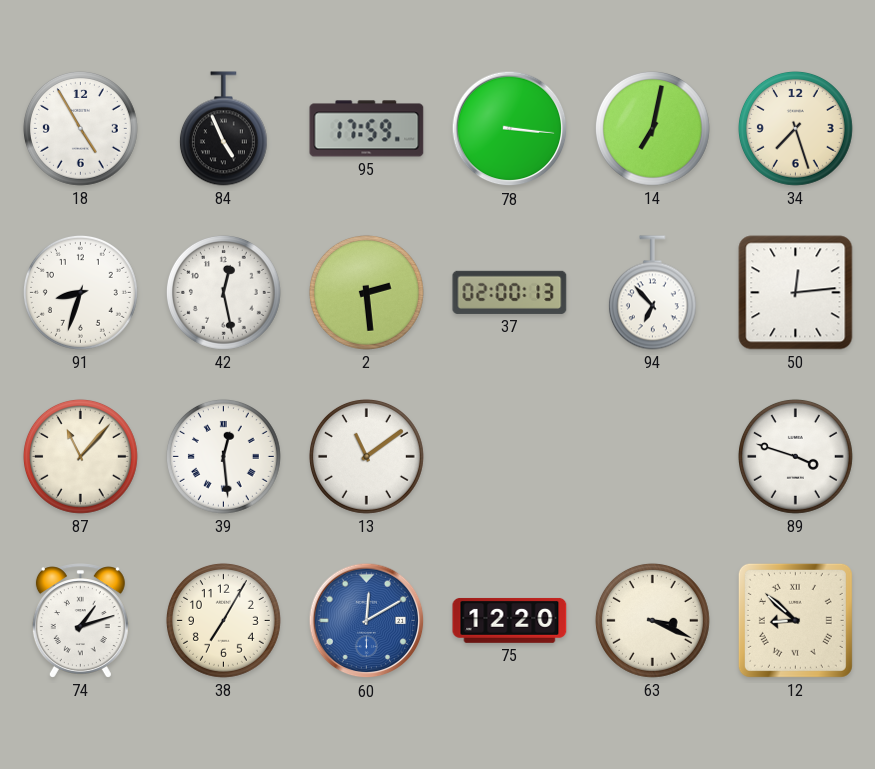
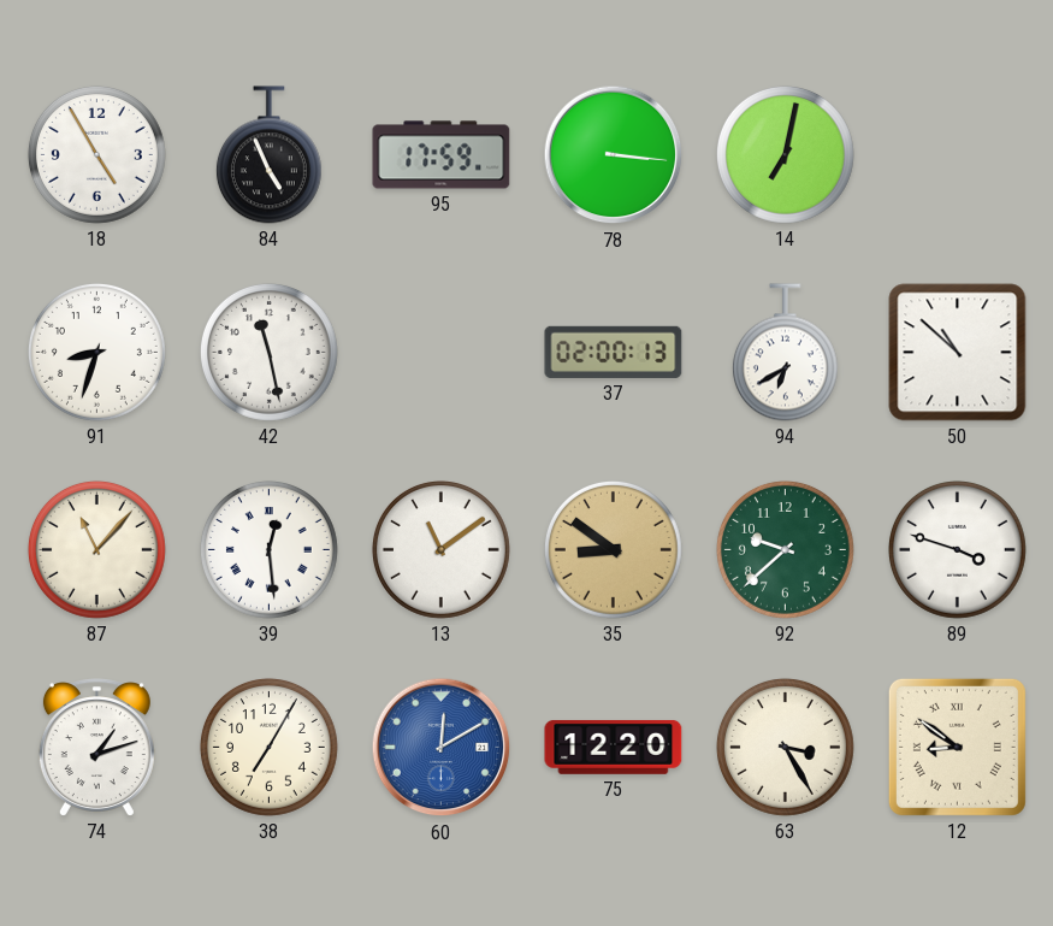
34: 7:27 -> none
42: 12:28 -> 11:28
2: 2:29 -> none
94: 6:53 -> 6:40
50: 12:14 -> 10:52
35: none -> 8:51
92: none -> 9:38
63: 3:19 -> 3:25
12: 8:52 -> 8:51
